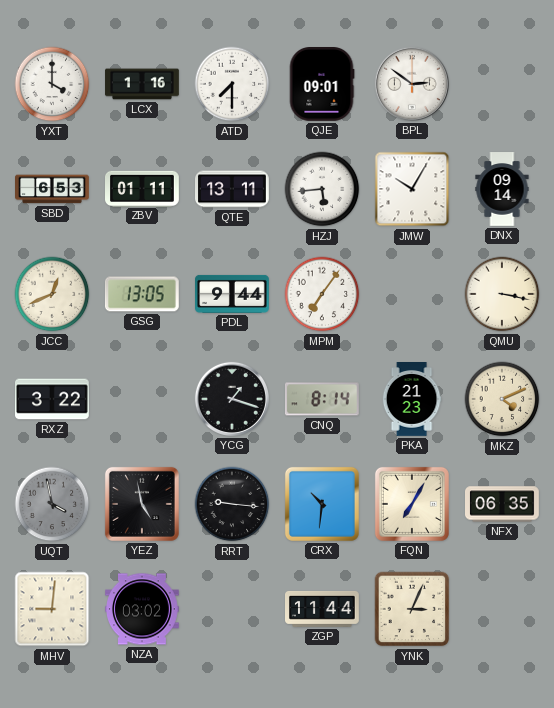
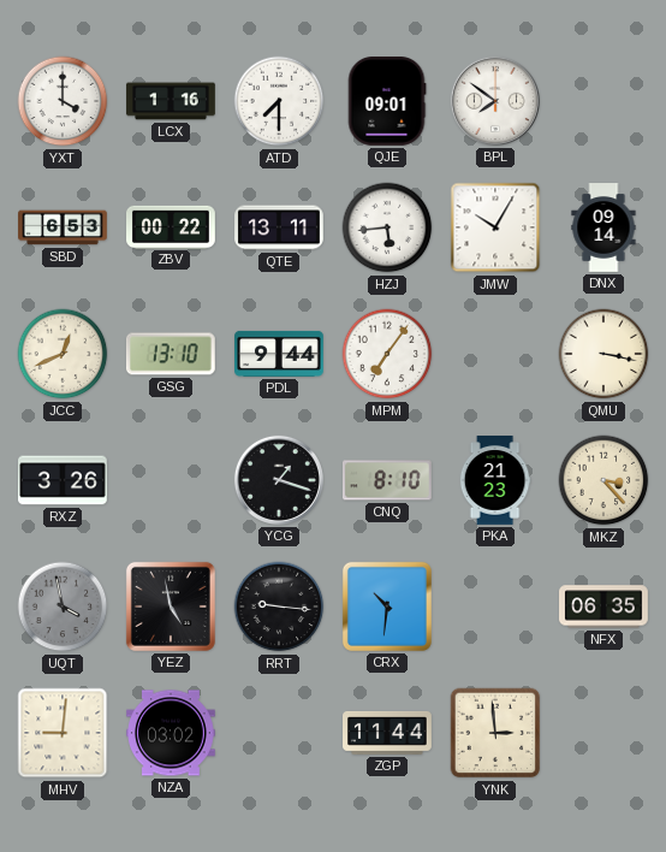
BPL: 2:51 -> 7:51
ZBV: 01:11 -> 00:22
GSG: 13:05 -> 13:10
RXZ: 3:22 -> 3:26
CNQ: 8:14 -> 8:10
MKZ: 4:11 -> 3:23
FQN: 7:05 -> none
YNK: 3:04 -> 2:59
